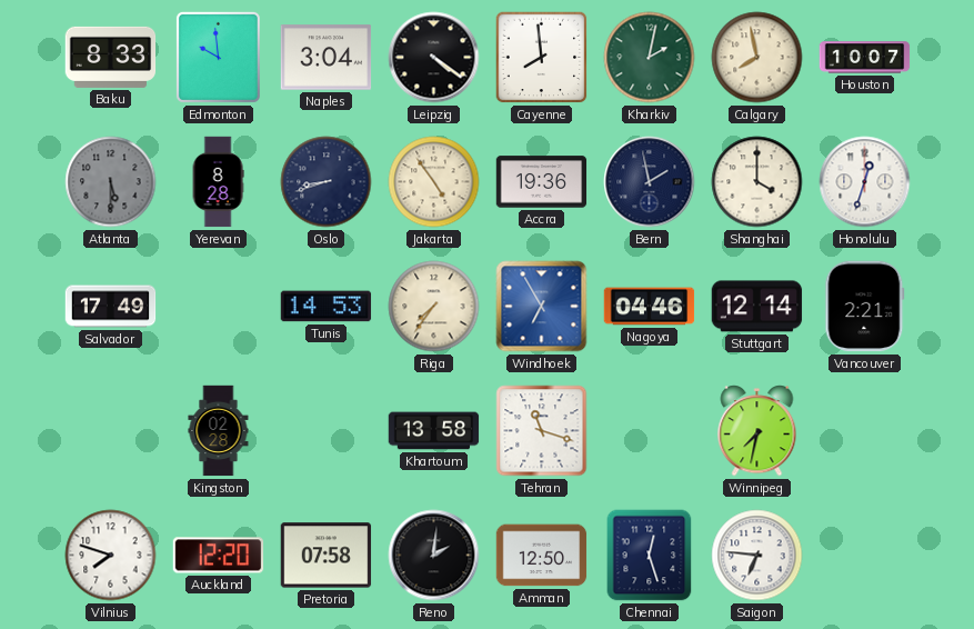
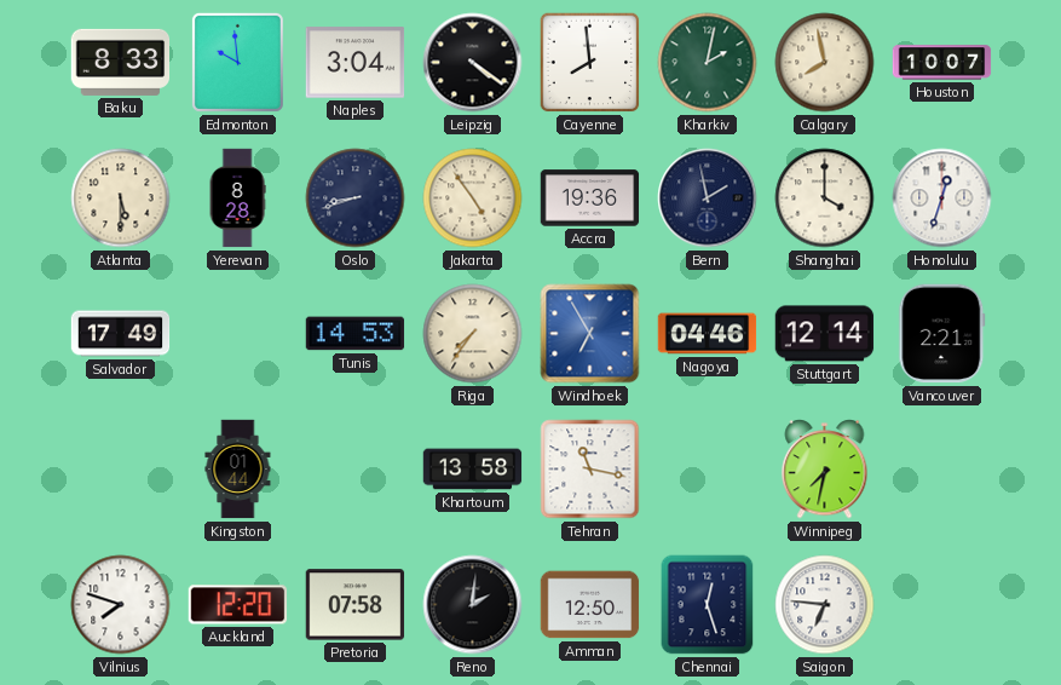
Atlanta dial: grey -> cream
Kingston: 02:28 -> 01:44
Tehran: 11:18 -> 11:17
